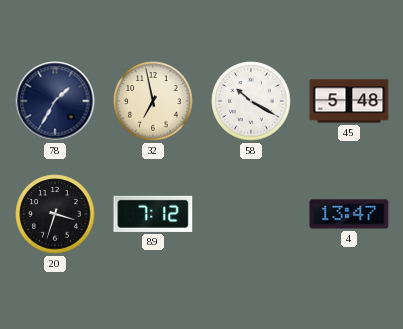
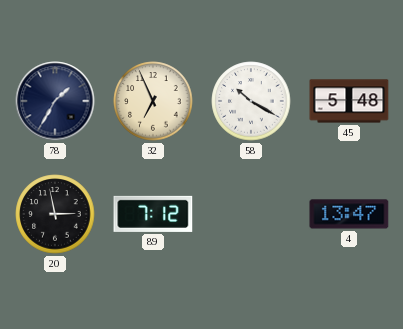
32: 6:58 -> 6:56
20: 3:33 -> 2:58
